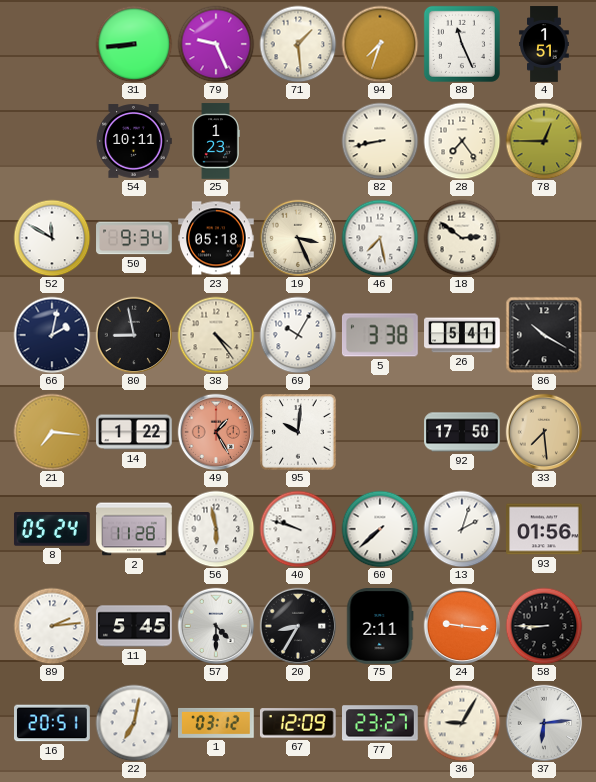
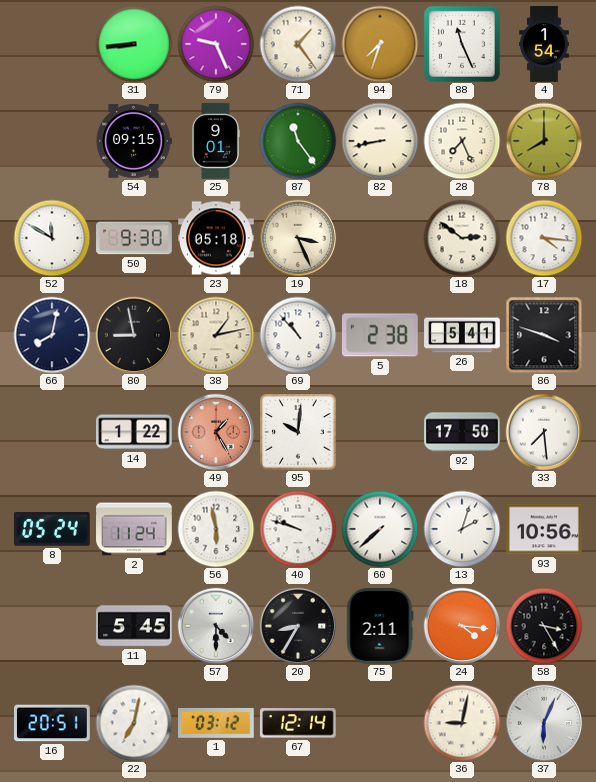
71: 1:29 -> 1:24
4: 1:51 -> 1:54
54: 10:11 -> 09:15
25: 1:23 -> 9:01
87: none -> 11:24
28: 7:24 -> 7:26
78: 12:45 -> 8:00
50: 9:34 -> 9:30
46: 7:28 -> none
17: none -> 4:16
66: 2:02 -> 8:02
38: 4:24 -> 1:13
69: 10:05 -> 10:53
5: 3:38 -> 2:38
86: 10:20 -> 3:48
21: 7:16 -> none
33 dial: champagne -> white
2: 11:28 -> 11:24
93: 01:56 -> 10:56
89: 2:14 -> none
24: 9:16 -> 4:16
58: 8:45 -> 3:25
67: 12:09 -> 12:14
77: 23:27 -> none
36: 9:05 -> 9:02
37: 6:14 -> 6:04
